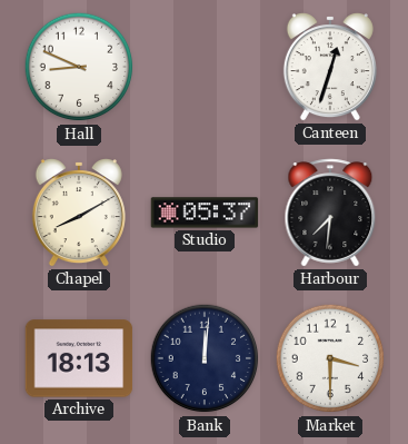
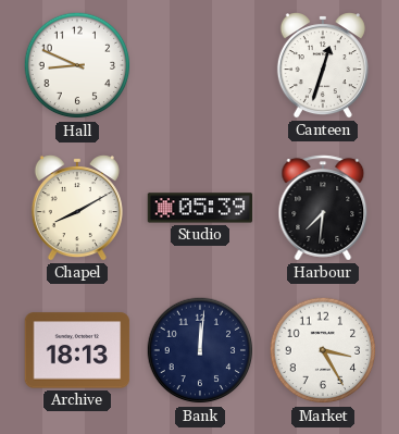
Studio: 05:37 -> 05:39
Market: 3:30 -> 3:25
